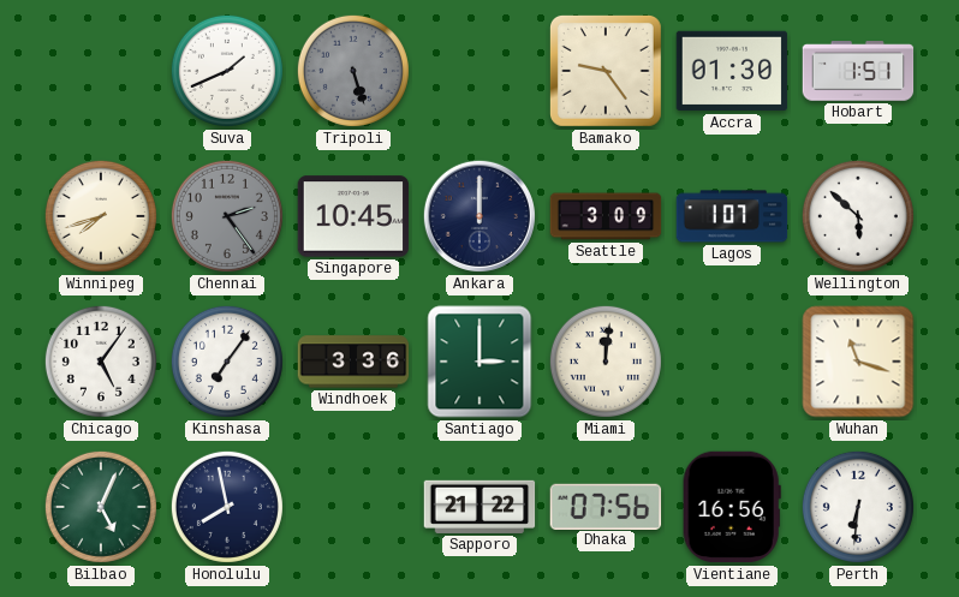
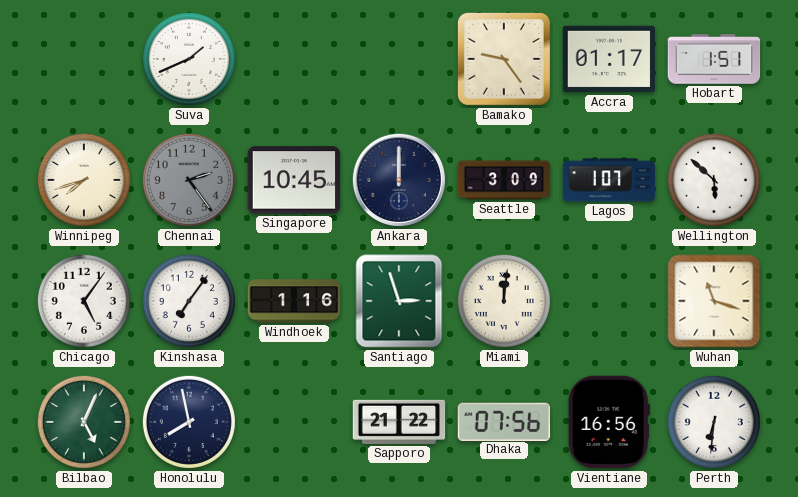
Tripoli: 5:27 -> none
Accra: 01:30 -> 01:17
Windhoek: 3:36 -> 1:16
Santiago: 3:00 -> 2:57
